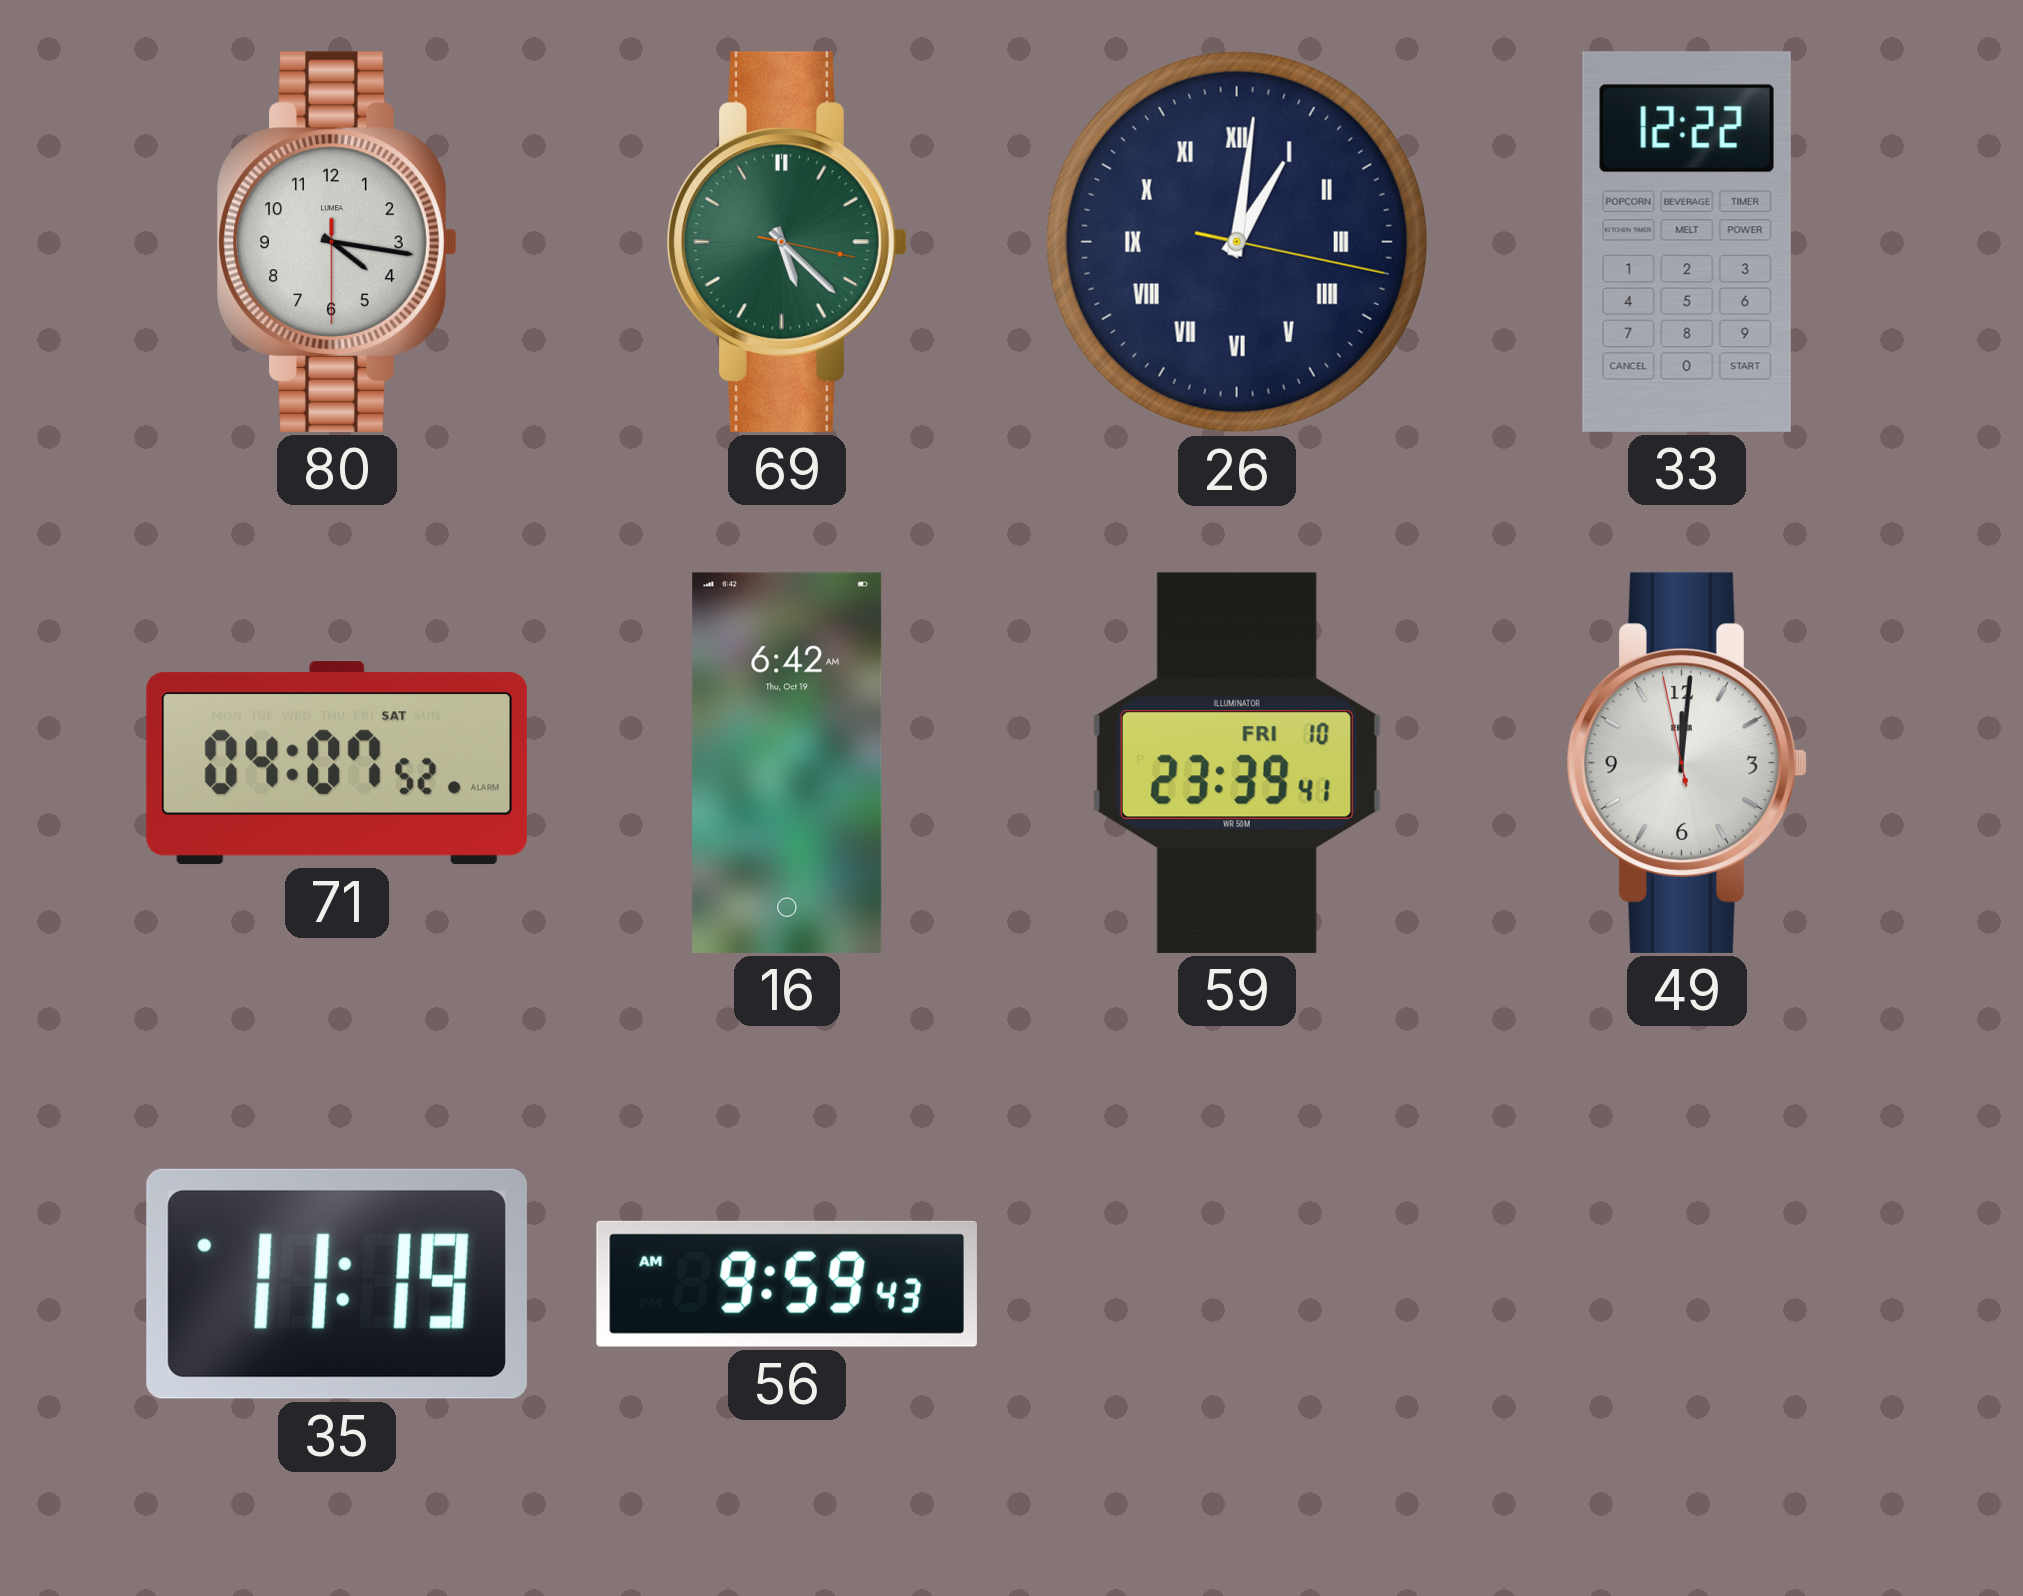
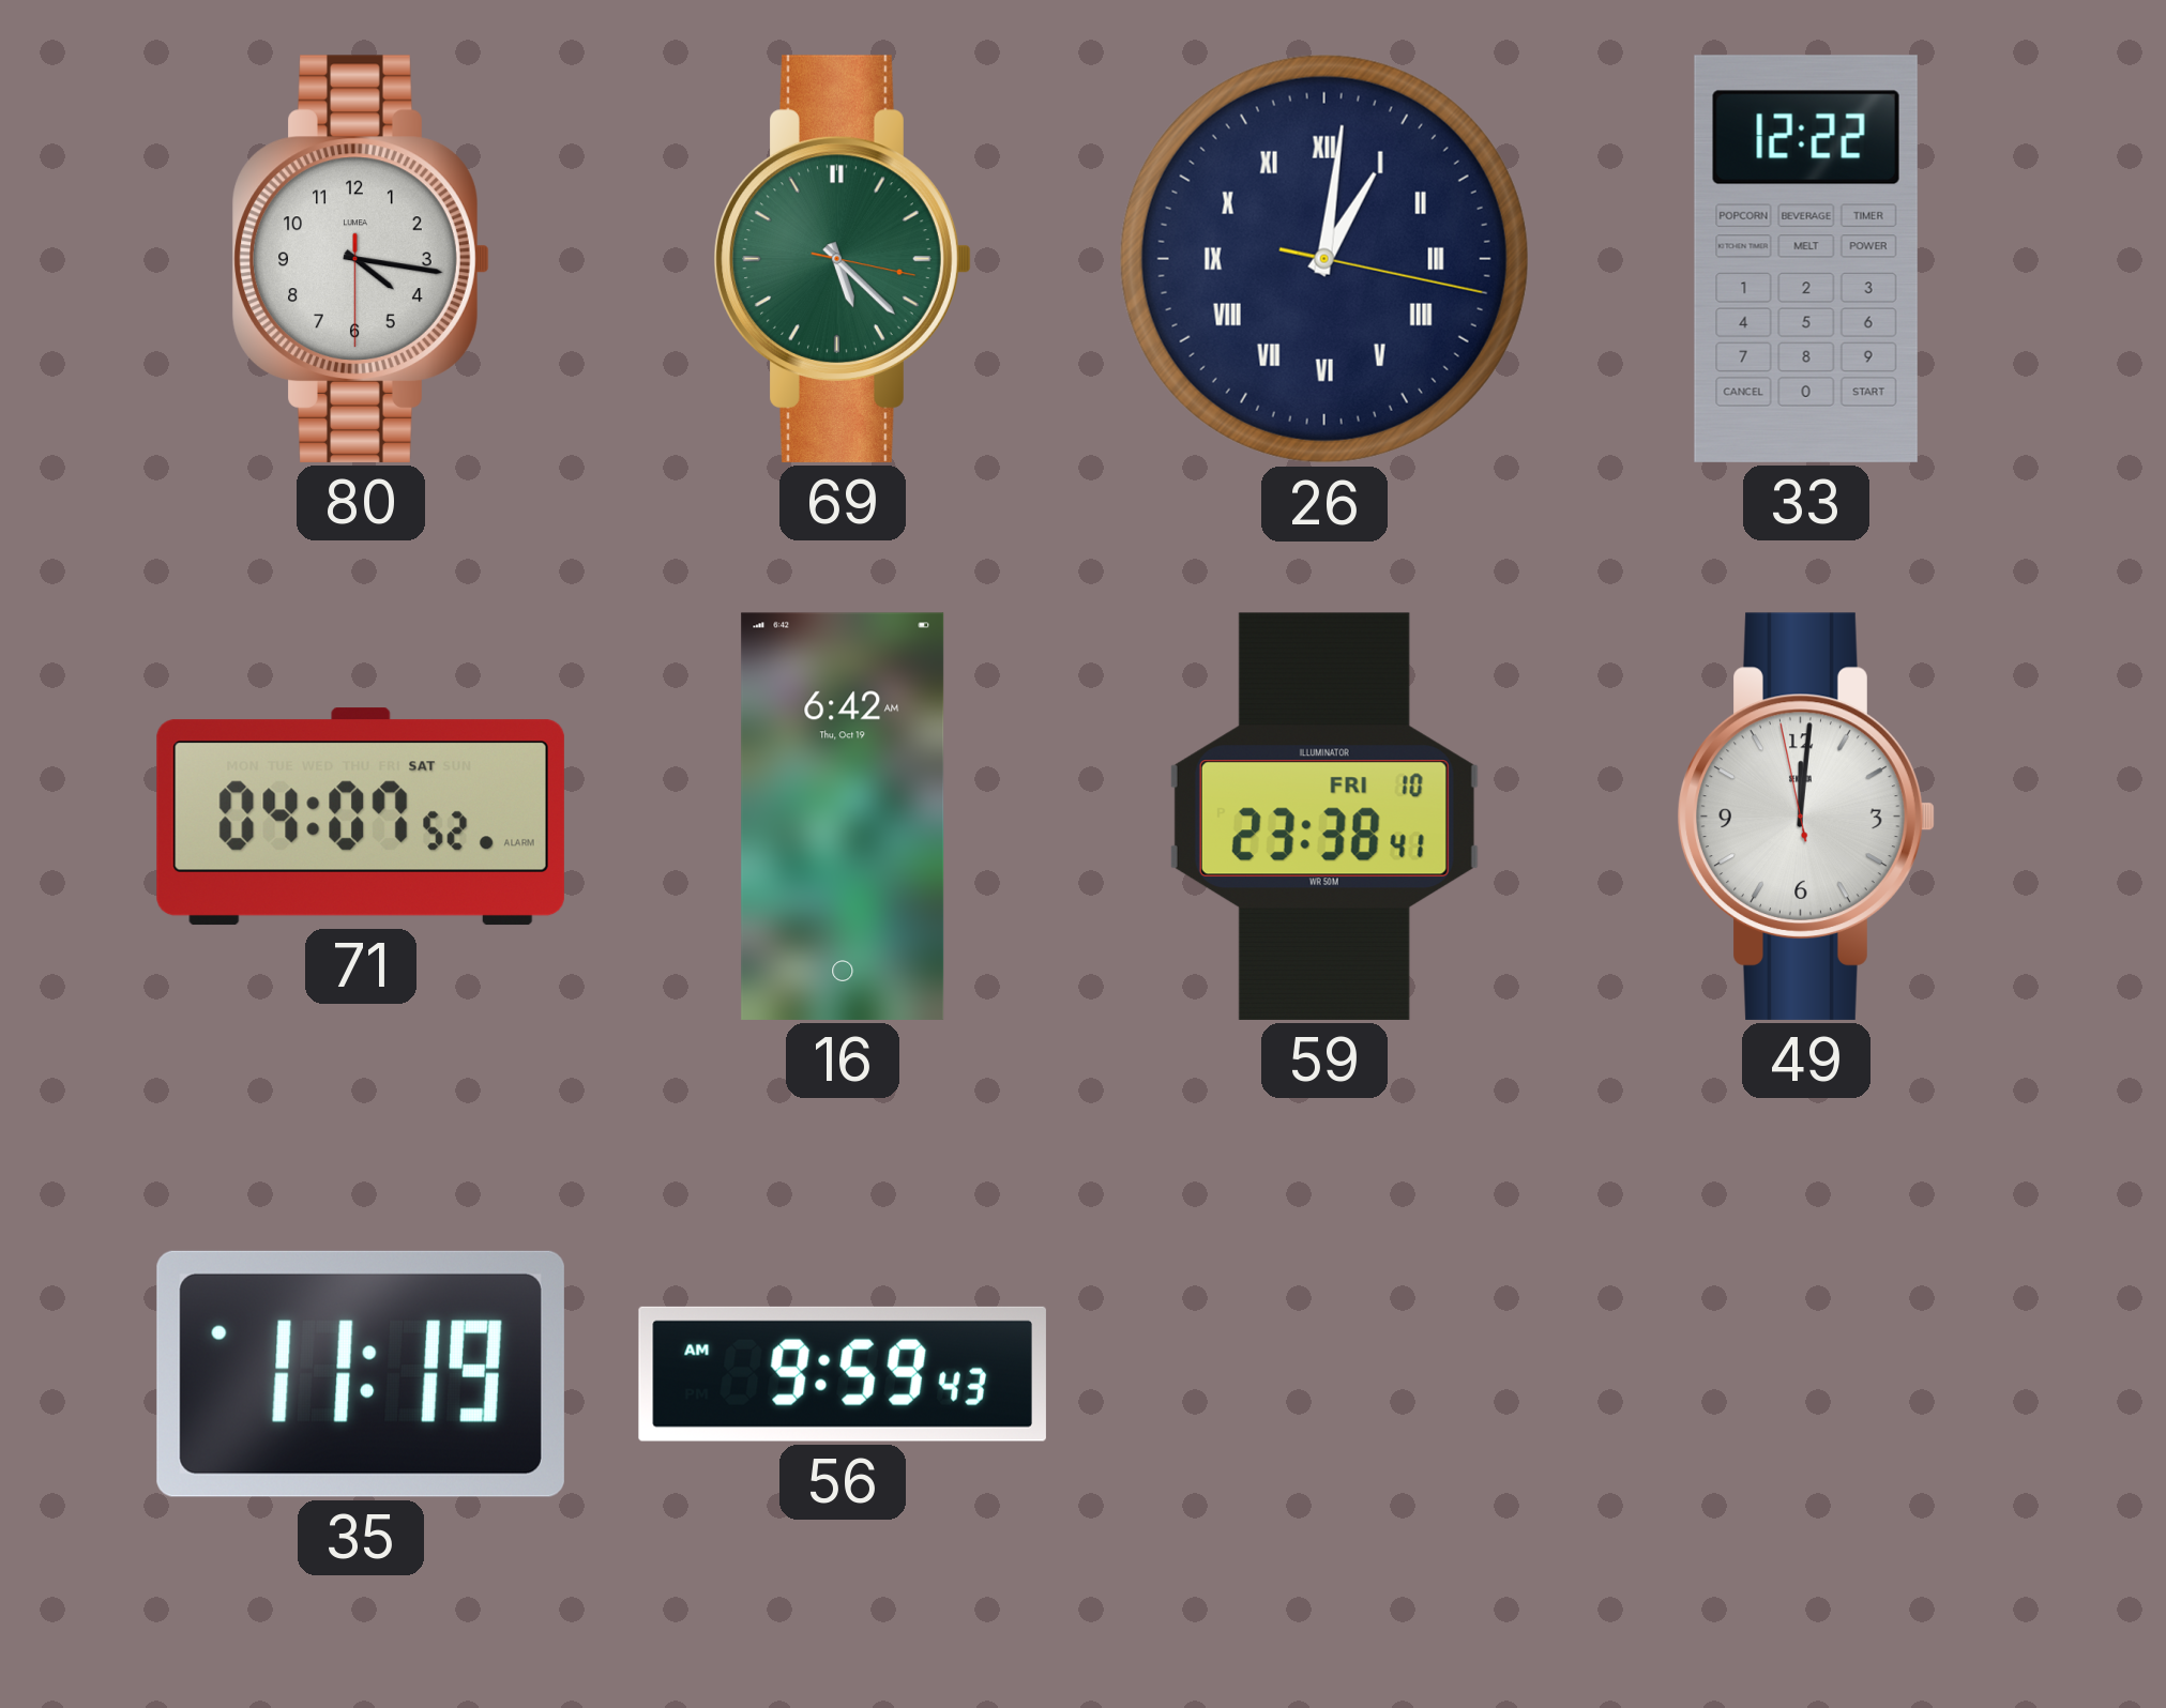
59: 23:39 -> 23:38
